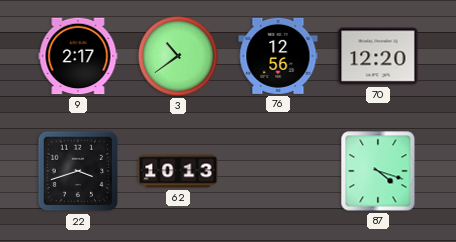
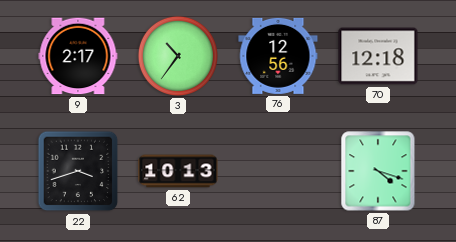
3: 10:39 -> 10:36
70: 12:20 -> 12:18
